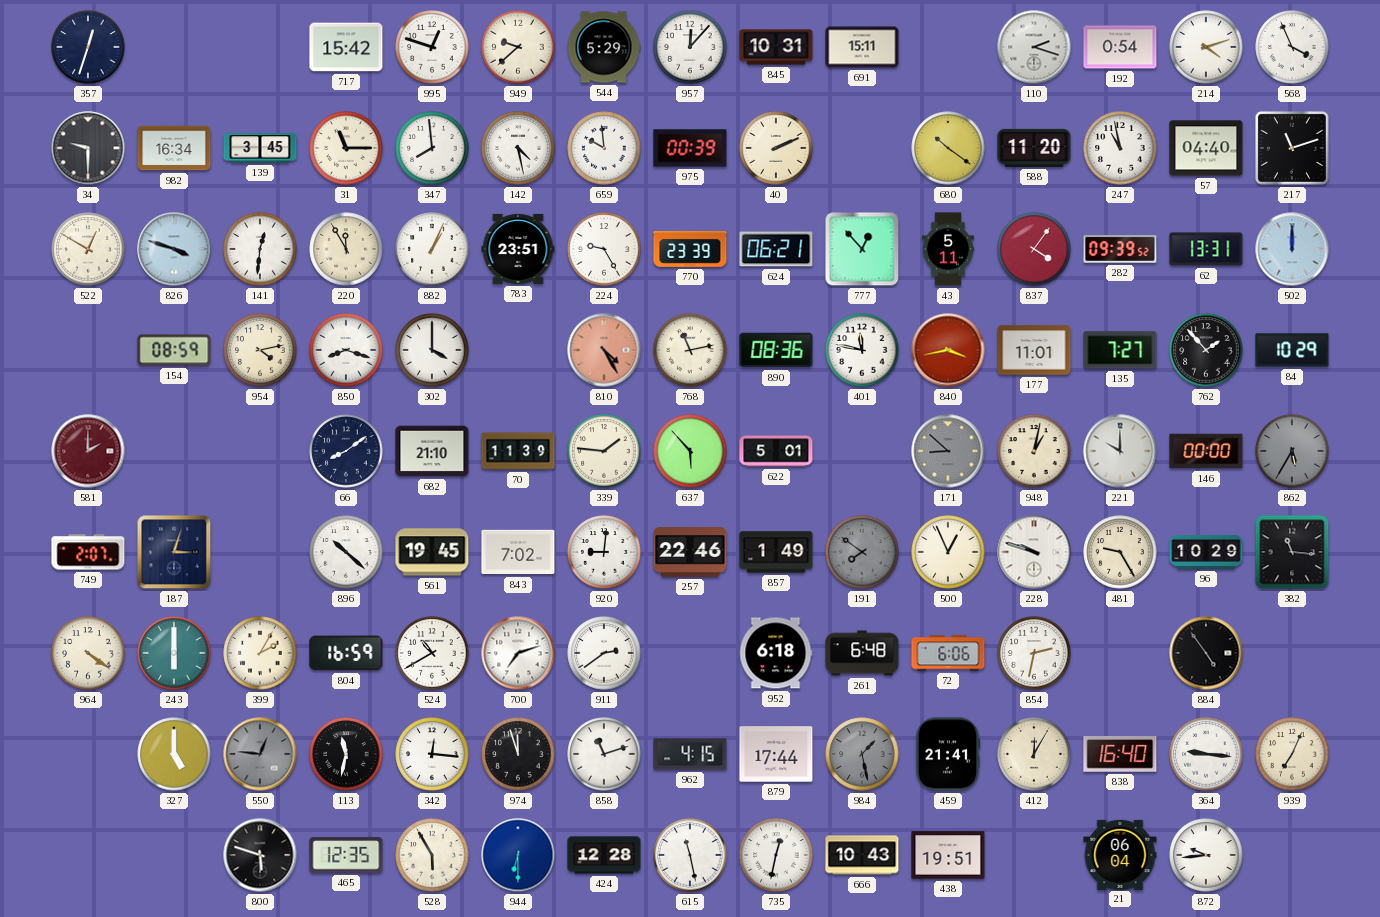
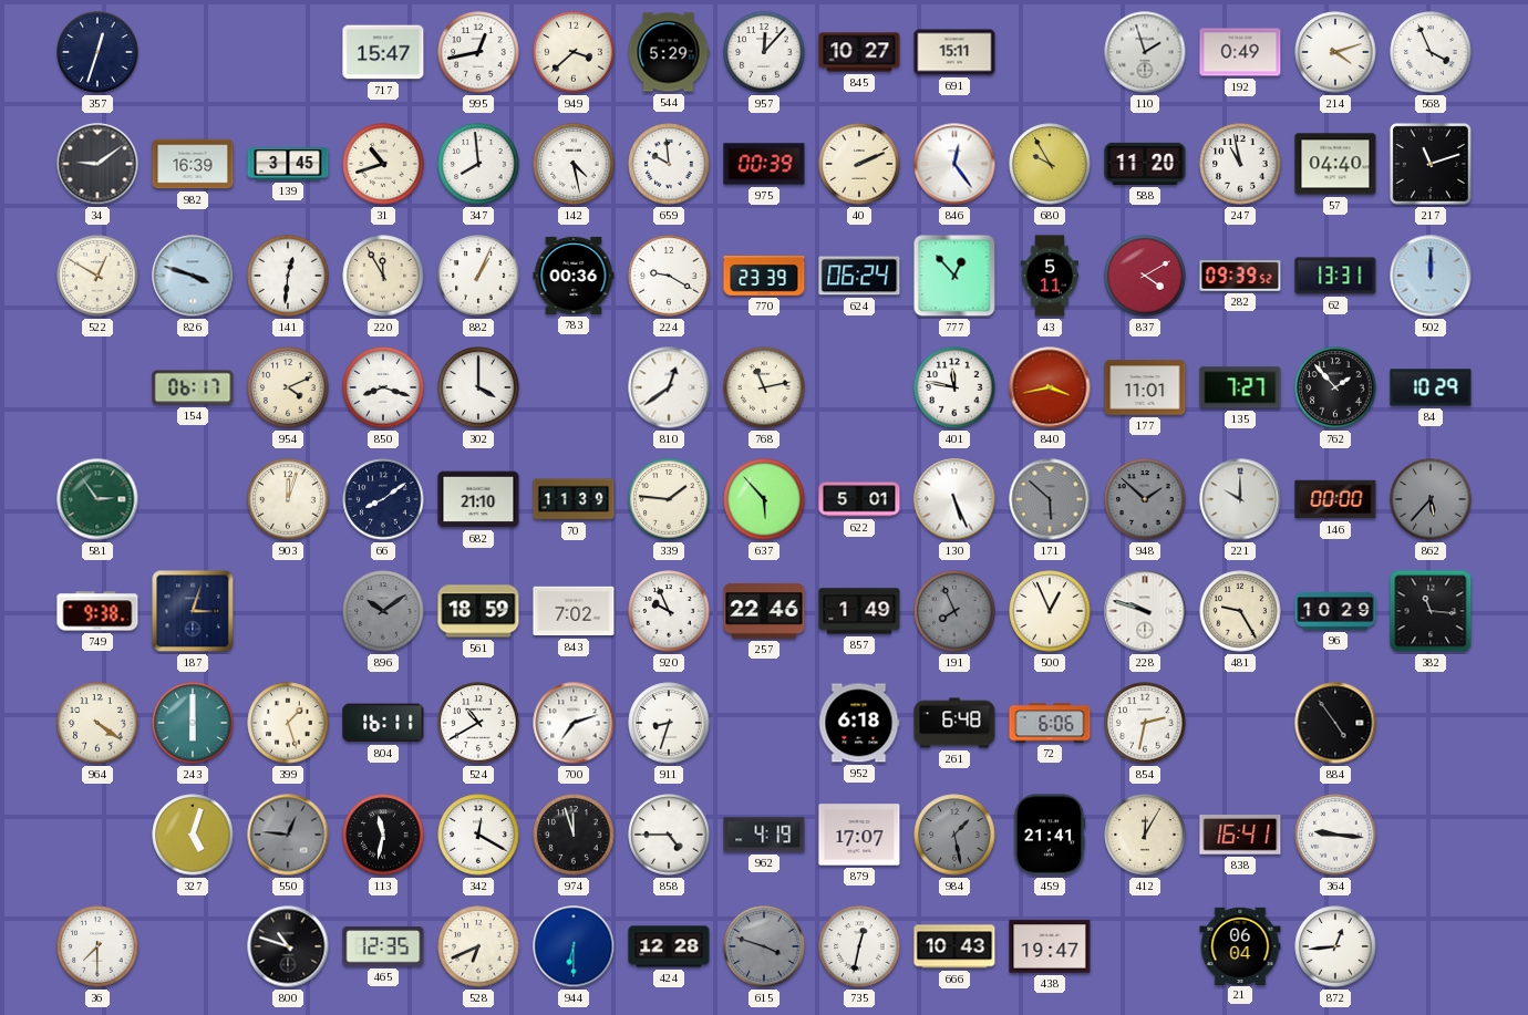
717: 15:42 -> 15:47
995: 12:48 -> 12:43
949: 9:38 -> 3:38
845: 10:31 -> 10:27
110: 2:18 -> 1:57
192: 0:54 -> 0:49
34: 9:30 -> 9:09
982: 16:34 -> 16:39
31: 11:15 -> 10:42
846: none -> 12:24
680: 10:21 -> 9:55
783: 23:51 -> 00:36
224: 9:25 -> 9:20
624: 06:21 -> 06:24
837: 4:06 -> 4:10
154: 08:59 -> 06:17
954: 4:13 -> 4:11
810: 4:25 -> 12:39
810 dial: salmon -> white
890: 08:36 -> none
581: 2:00 -> 2:54
581 dial: burgundy -> green
903: none -> 12:03
130: none -> 5:26
171: 8:52 -> 5:52
948: 1:02 -> 1:52
948 dial: cream -> grey
862: 5:35 -> 5:37
749: 2:07 -> 9:38
896: 10:22 -> 10:09
896 dial: white -> grey
561: 19:45 -> 18:59
920: 9:01 -> 9:56
191: 7:51 -> 7:56
399: 2:05 -> 1:27
804: 16:59 -> 16:11
911: 2:39 -> 8:33
327: 5:00 -> 5:03
342: 12:16 -> 12:20
858: 11:12 -> 4:45
962: 4:15 -> 4:19
879: 17:44 -> 17:07
838: 16:40 -> 16:41
939: 7:04 -> none
36: none -> 7:30
800: 5:48 -> 10:48
528: 5:55 -> 6:41
615: 11:28 -> 3:48
615 dial: white -> grey
438: 19:51 -> 19:47
872: 9:44 -> 12:44
